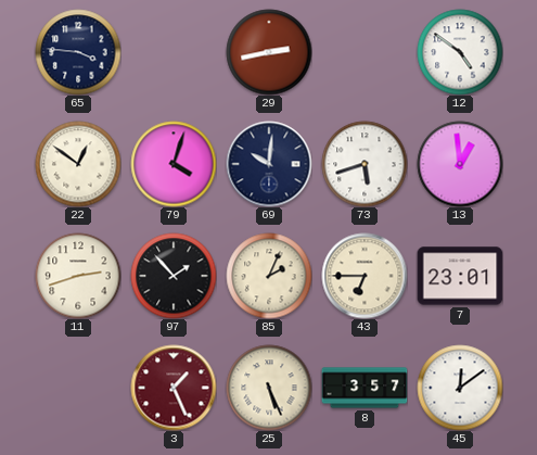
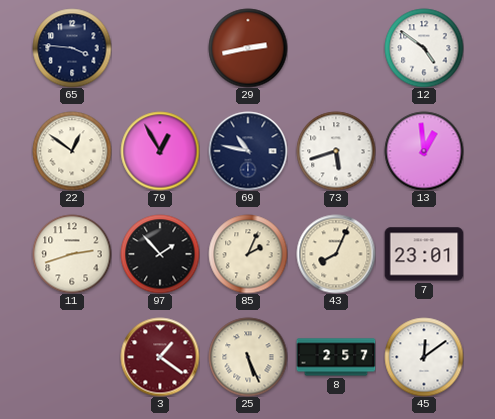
79: 4:03 -> 12:55
69: 10:01 -> 10:47
43: 6:45 -> 8:04
3: 1:26 -> 1:21
8: 3:57 -> 2:57
